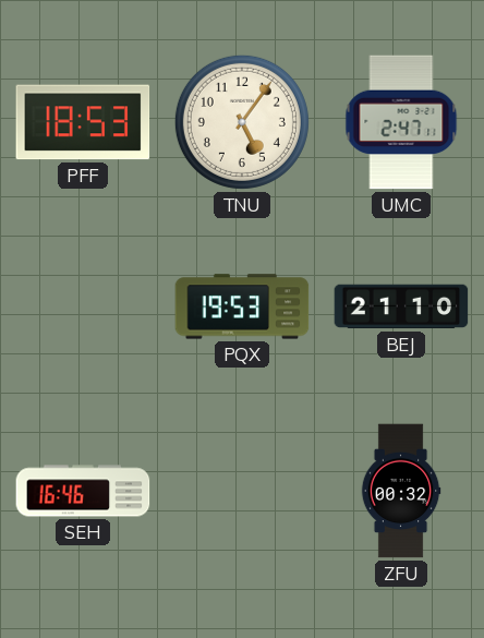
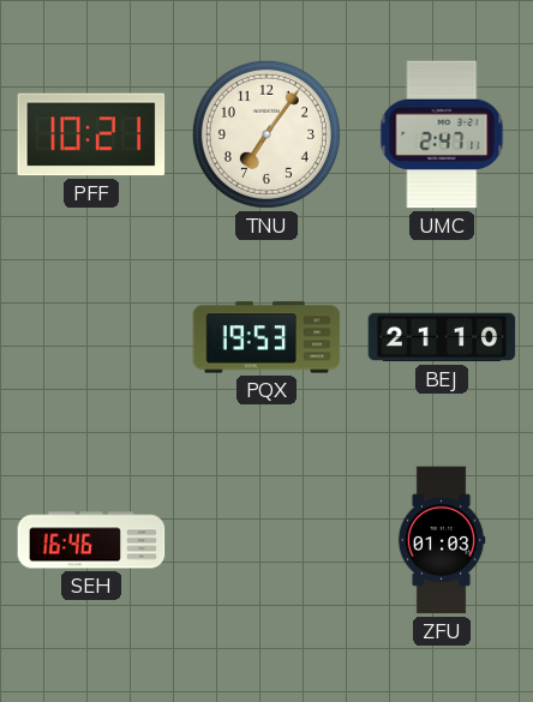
PFF: 18:53 -> 10:21
TNU: 5:06 -> 7:06
ZFU: 00:32 -> 01:03
